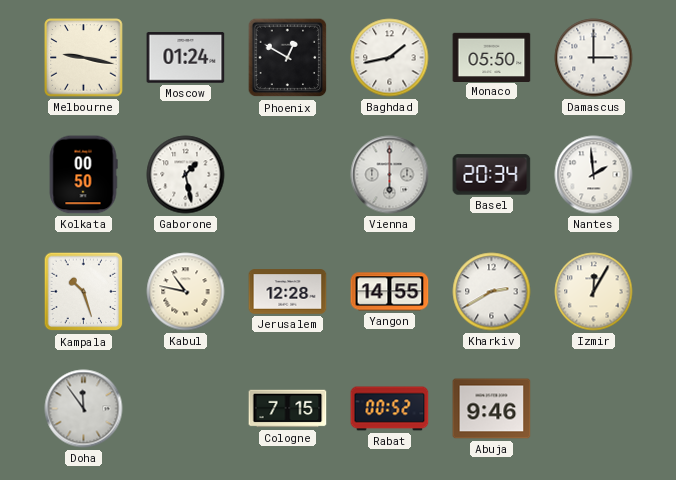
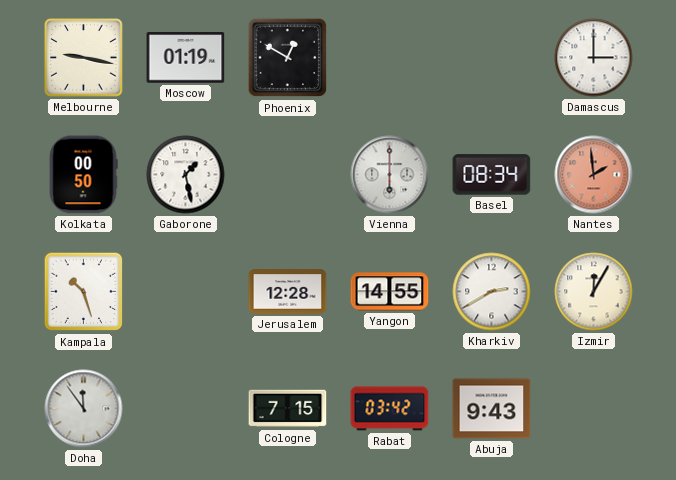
Moscow: 01:24 -> 01:19
Baghdad: 1:43 -> none
Monaco: 05:50 -> none
Basel: 20:34 -> 08:34
Nantes dial: white -> salmon
Kabul: 10:47 -> none
Rabat: 00:52 -> 03:42
Abuja: 9:46 -> 9:43
